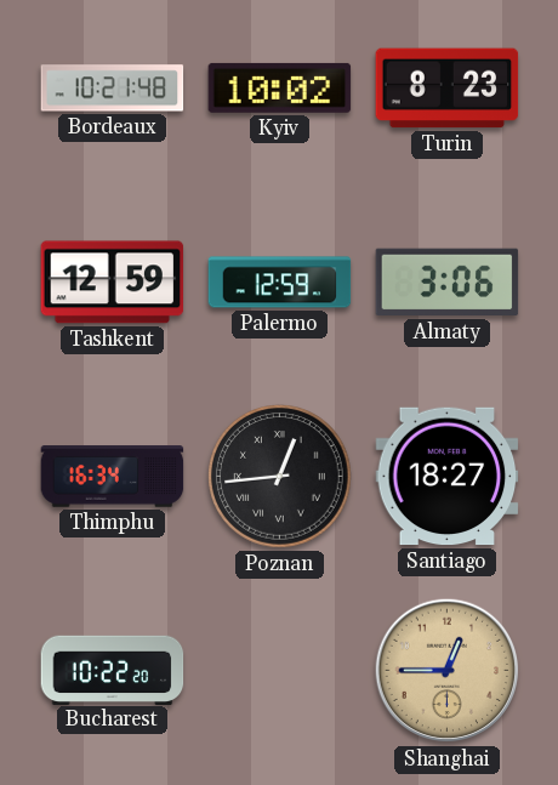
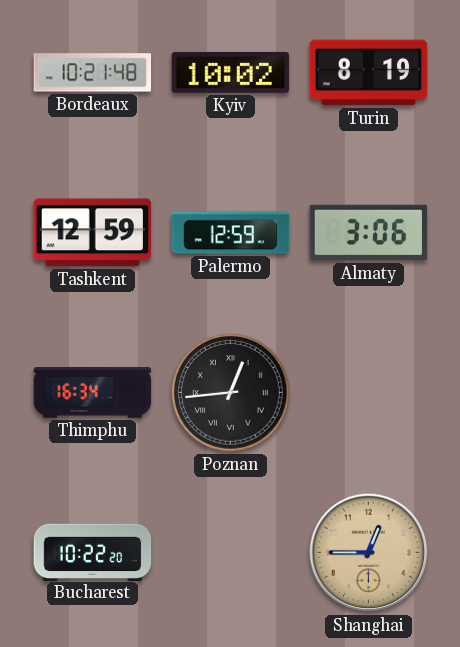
Turin: 8:23 -> 8:19
Santiago: 18:27 -> none
